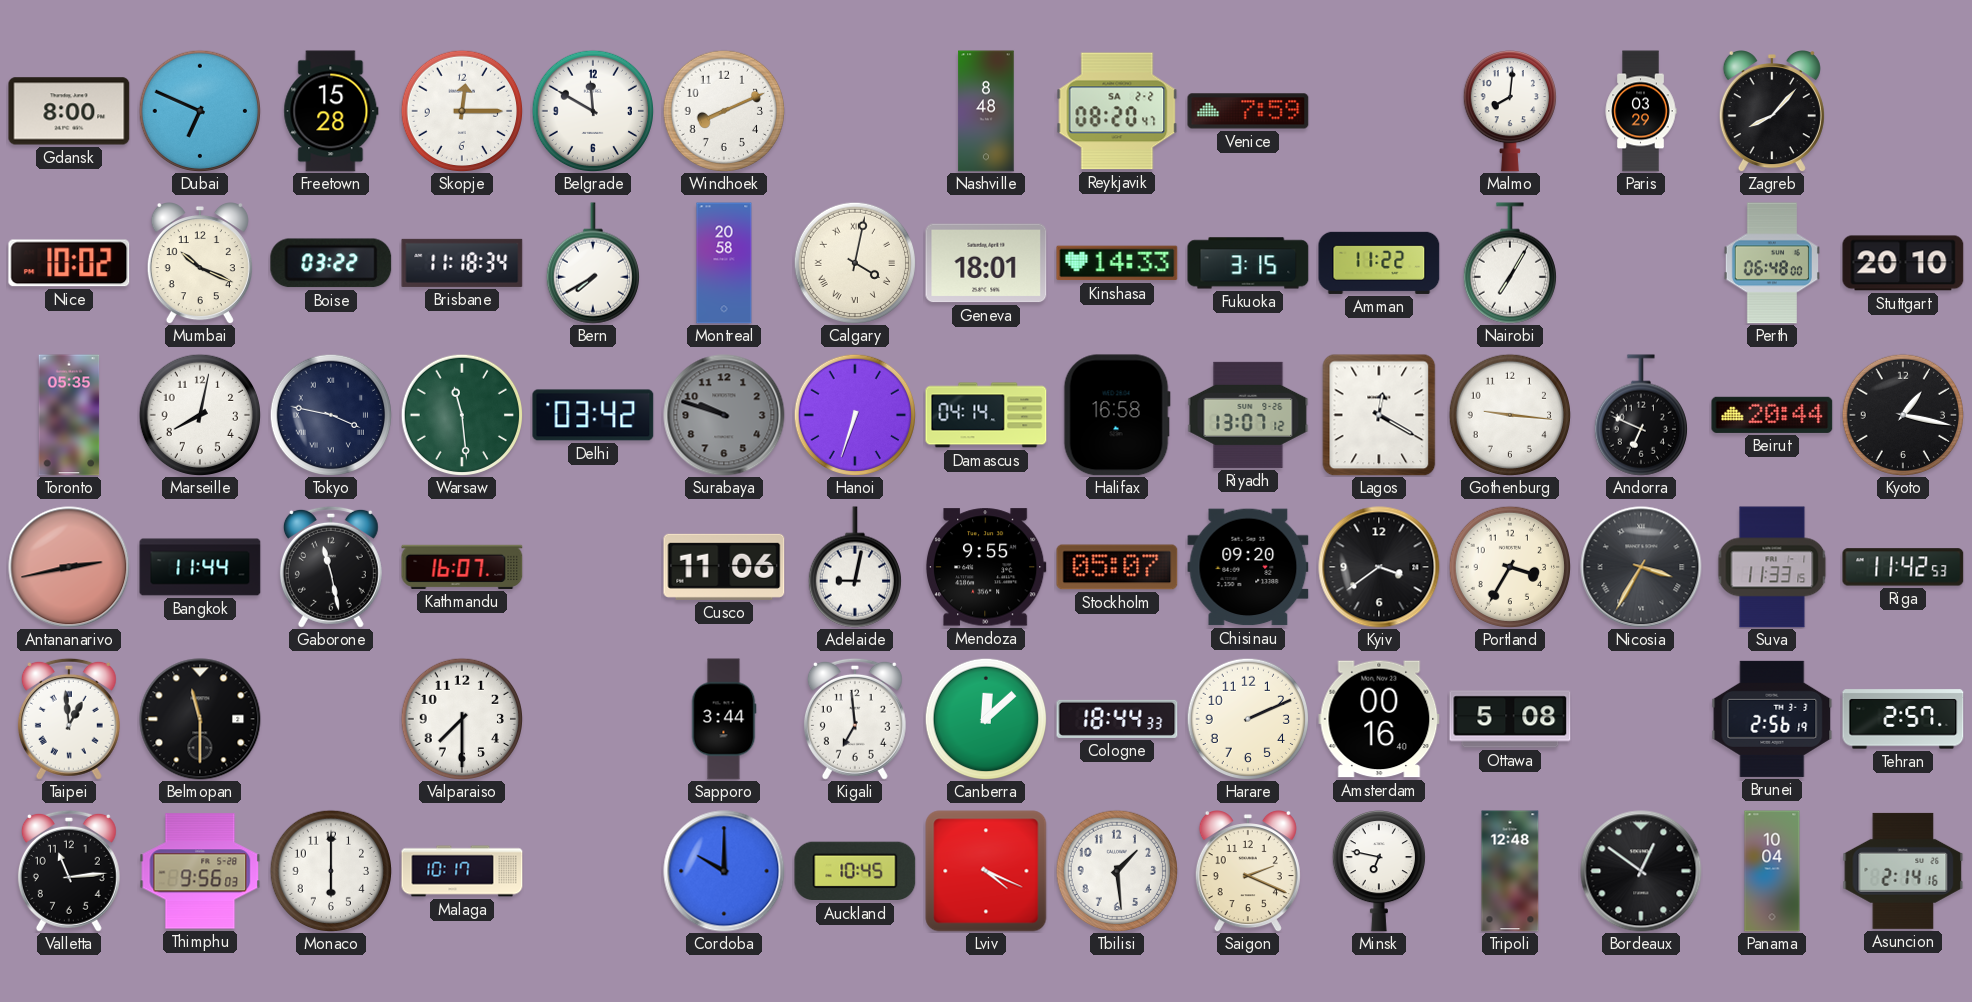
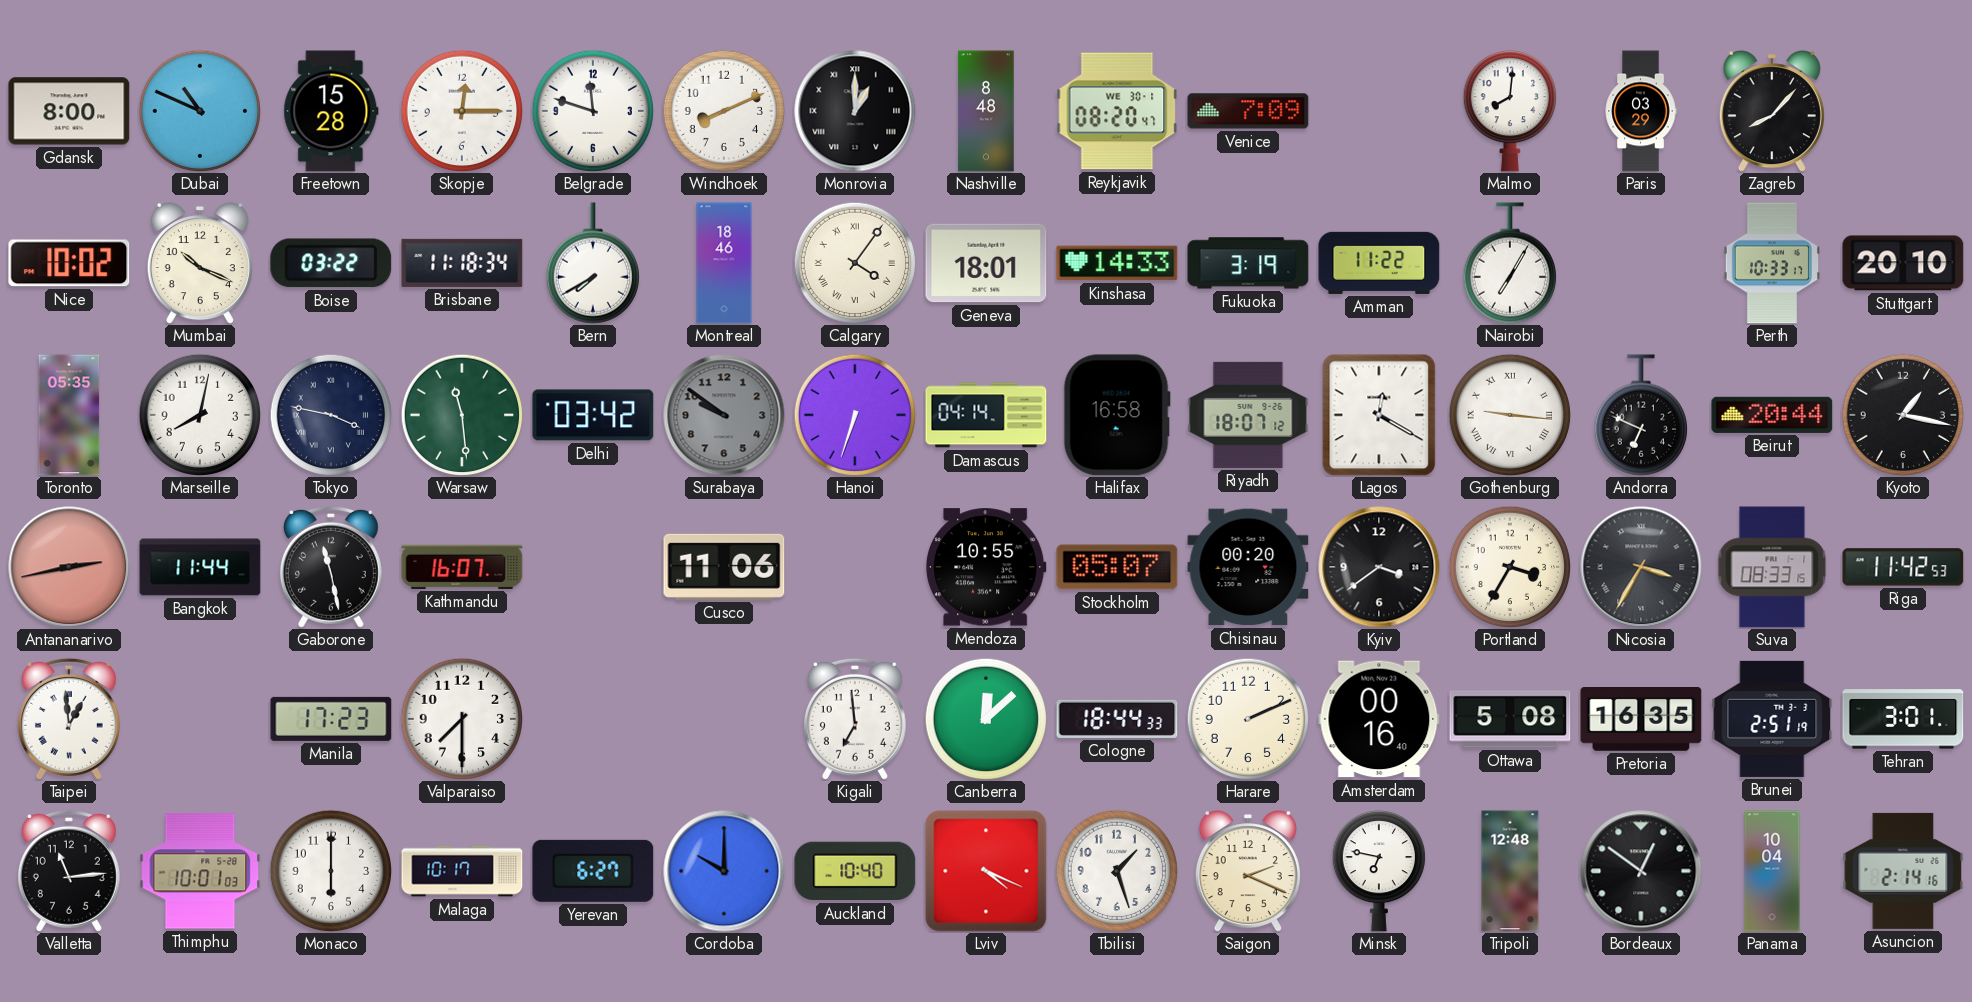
Dubai: 6:49 -> 10:49
Belgrade: 11:50 -> 11:48
Monrovia: none -> 1:00
Reykjavik date: SA 2-2 -> WE 30-1
Venice: 7:59 -> 7:09
Montreal: 20:58 -> 18:46
Calgary: 4:02 -> 4:06
Fukuoka: 3:15 -> 3:19
Perth: 06:48 -> 10:33
Surabaya: 9:48 -> 9:51
Riyadh: 13:07 -> 18:07
Gothenburg numerals: Arabic -> Roman
Adelaide: 9:02 -> none
Mendoza: 9:55 -> 10:55
Chisinau: 09:20 -> 00:20
Suva: 11:33 -> 08:33
Belmopan: 11:30 -> none
Manila: none -> 17:23
Sapporo: 3:44 -> none
Pretoria: none -> 16:35
Brunei: 2:56 -> 2:51
Tehran: 2:57 -> 3:01
Thimphu: 9:56 -> 10:01
Yerevan: none -> 6:27
Auckland: 10:45 -> 10:40
Tbilisi: 1:29 -> 1:27
